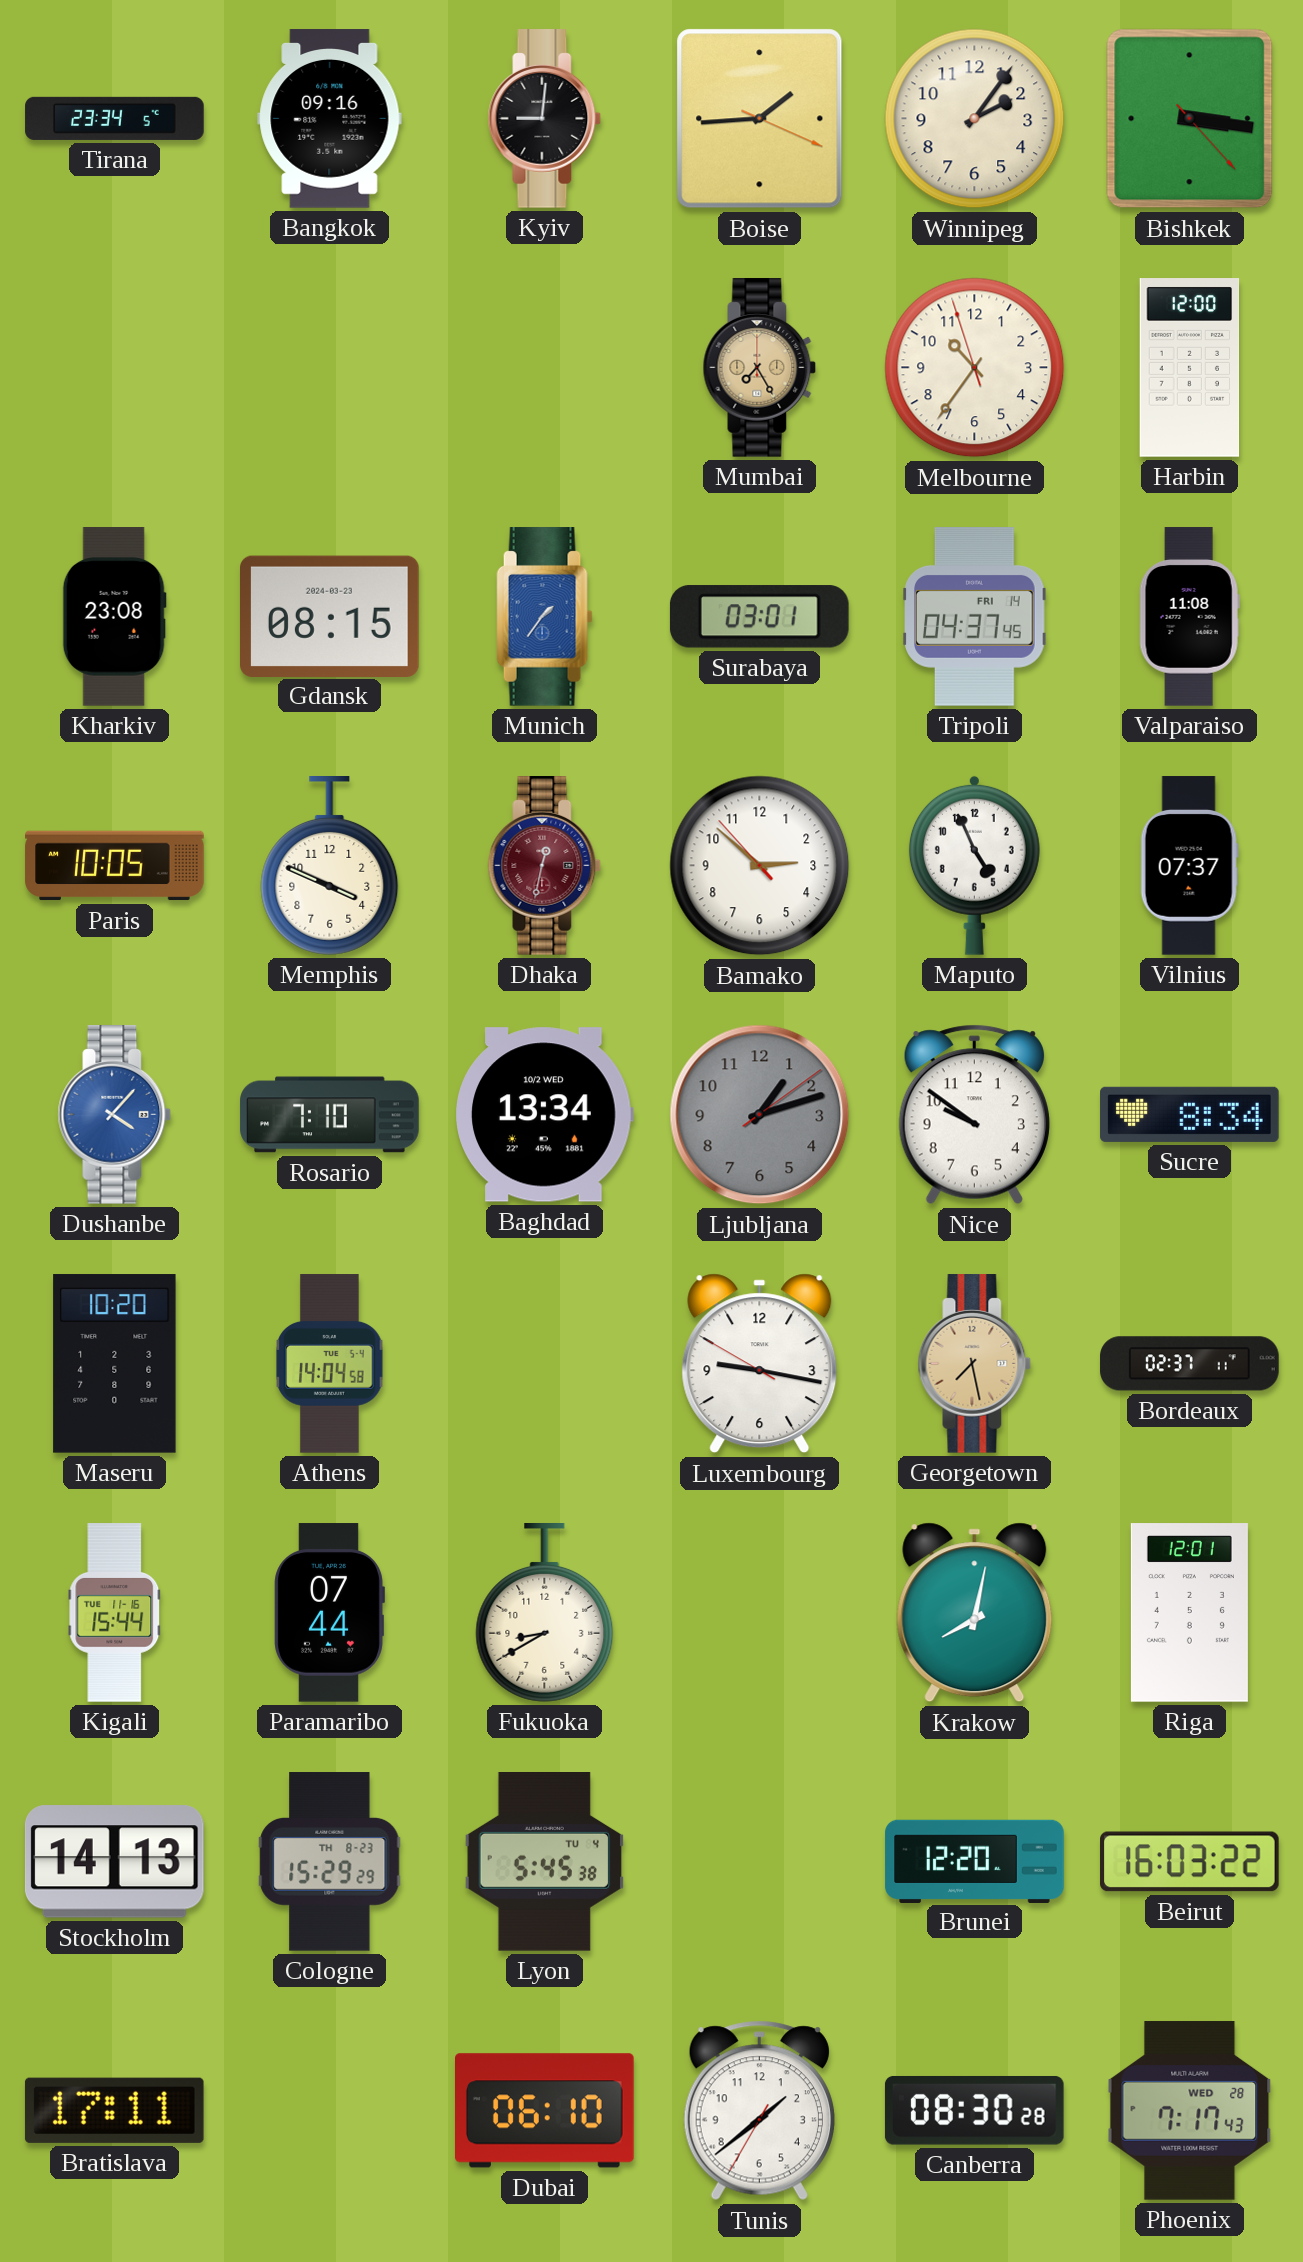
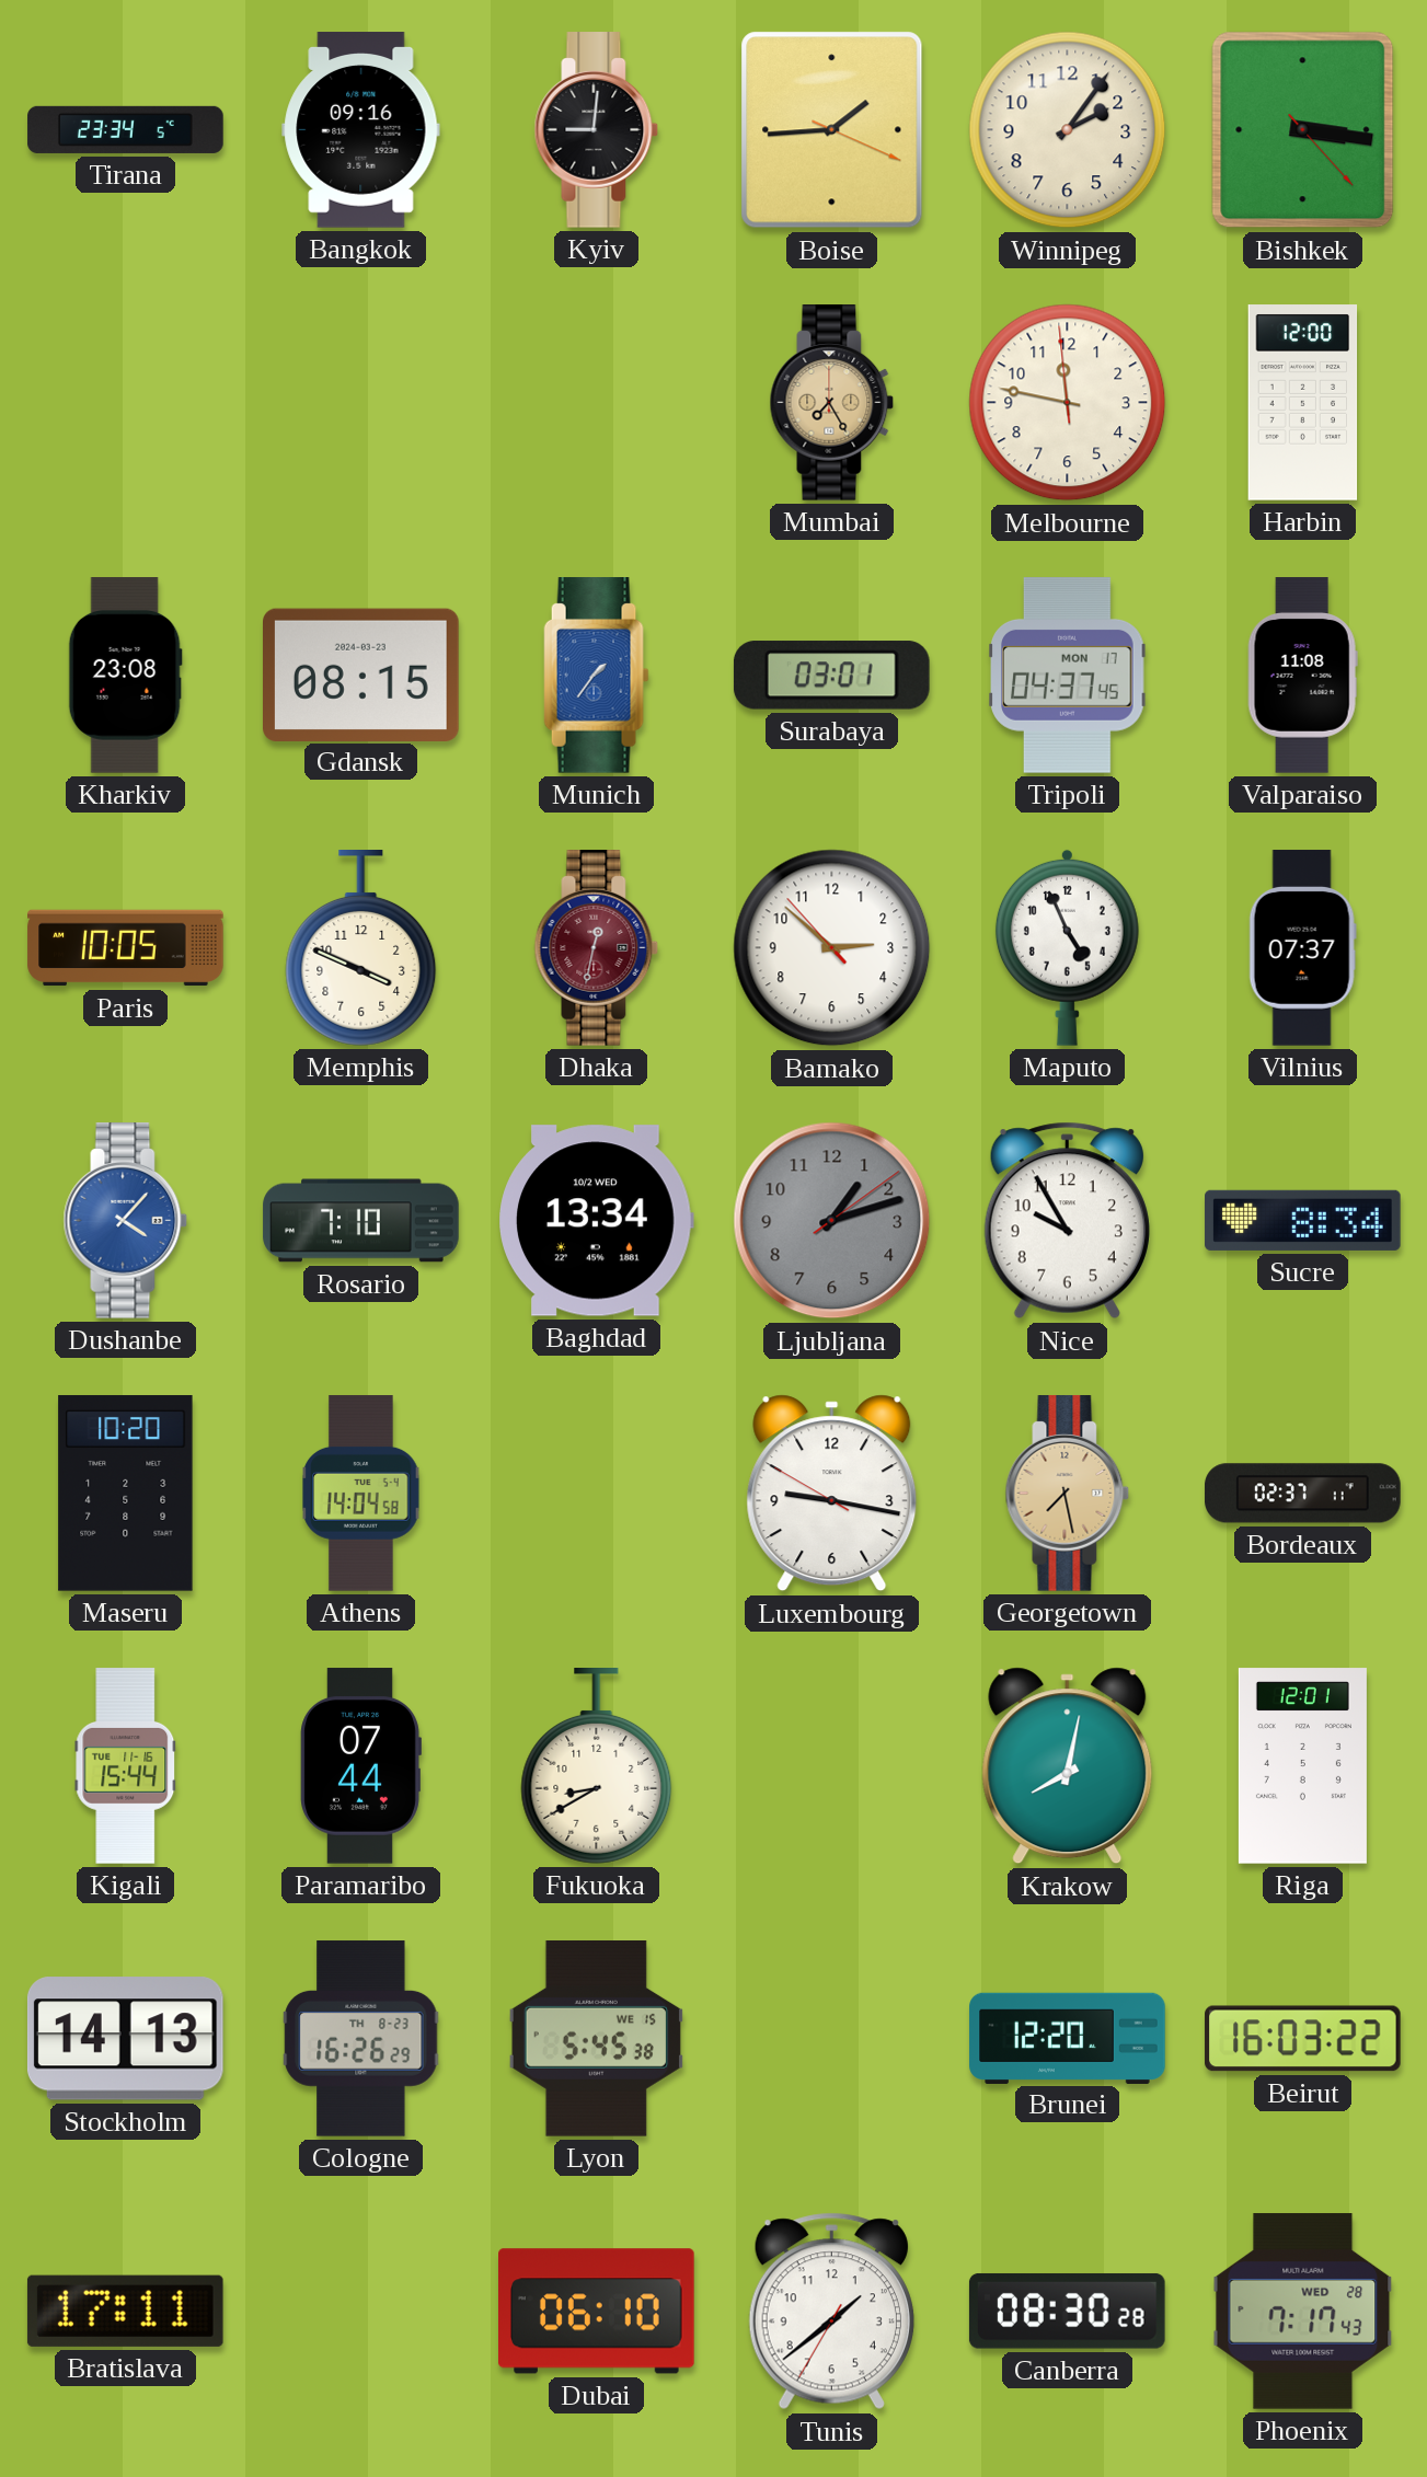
Melbourne: 10:35 -> 11:46
Tripoli date: FRI 14 -> MON 17
Nice: 9:51 -> 9:55
Cologne: 15:29 -> 16:26
Lyon date: TU 4 -> WE 15
